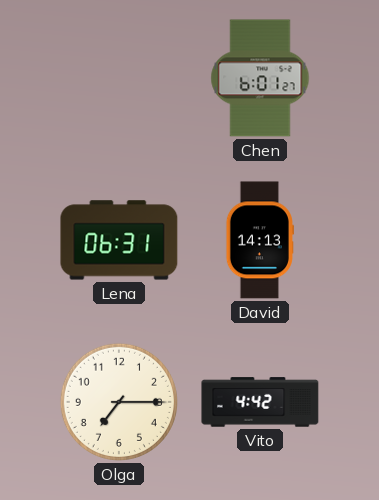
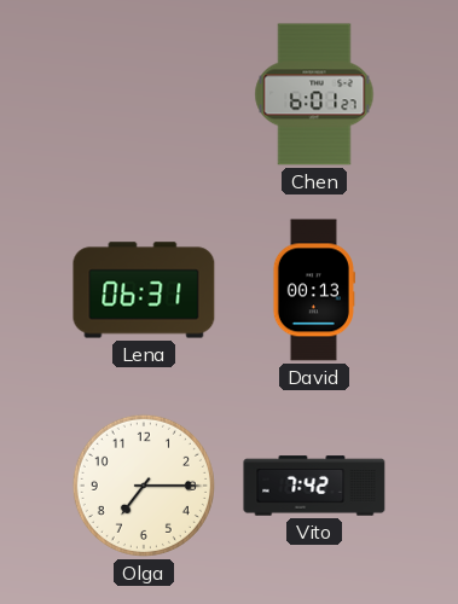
David: 14:13 -> 00:13
Vito: 4:42 -> 7:42
